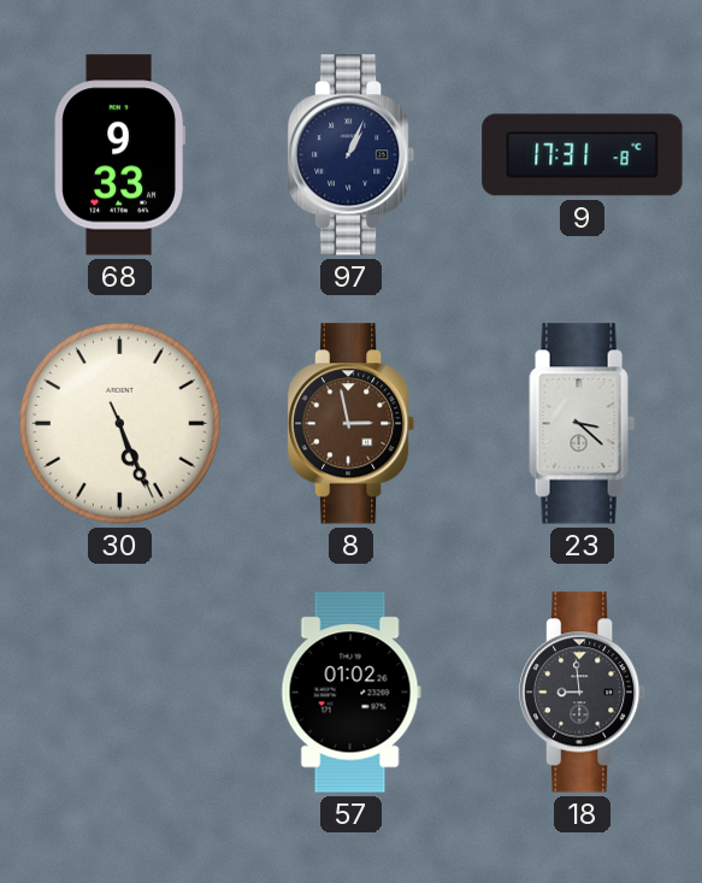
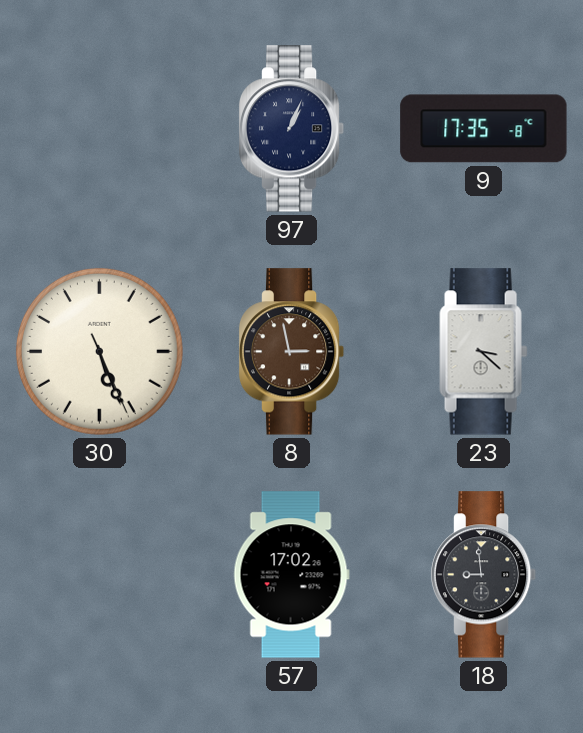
68: 9:33 -> none
9: 17:31 -> 17:35
57: 01:02 -> 17:02
